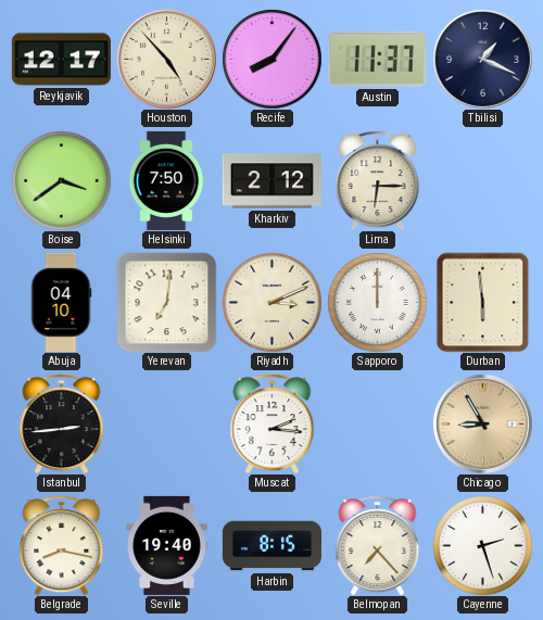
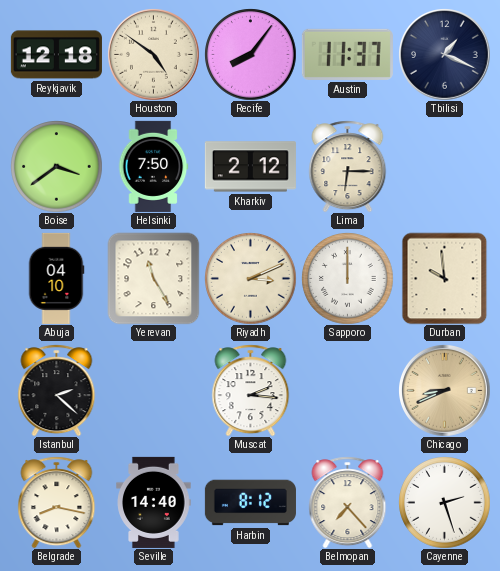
Reykjavik: 12:17 -> 12:18
Houston: 4:53 -> 4:51
Yerevan: 7:01 -> 11:25
Durban: 5:59 -> 9:59
Istanbul: 2:44 -> 2:22
Chicago: 8:55 -> 8:41
Seville: 19:40 -> 14:40
Harbin: 8:15 -> 8:12
